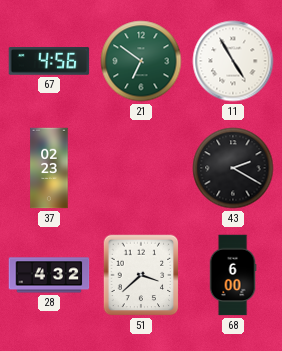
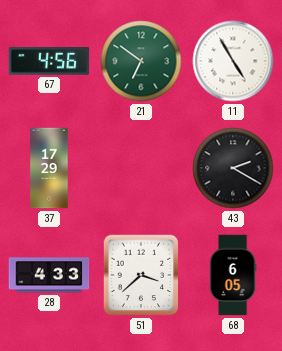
37: 02:23 -> 17:29
28: 4:32 -> 4:33
68: 6:00 -> 6:05
